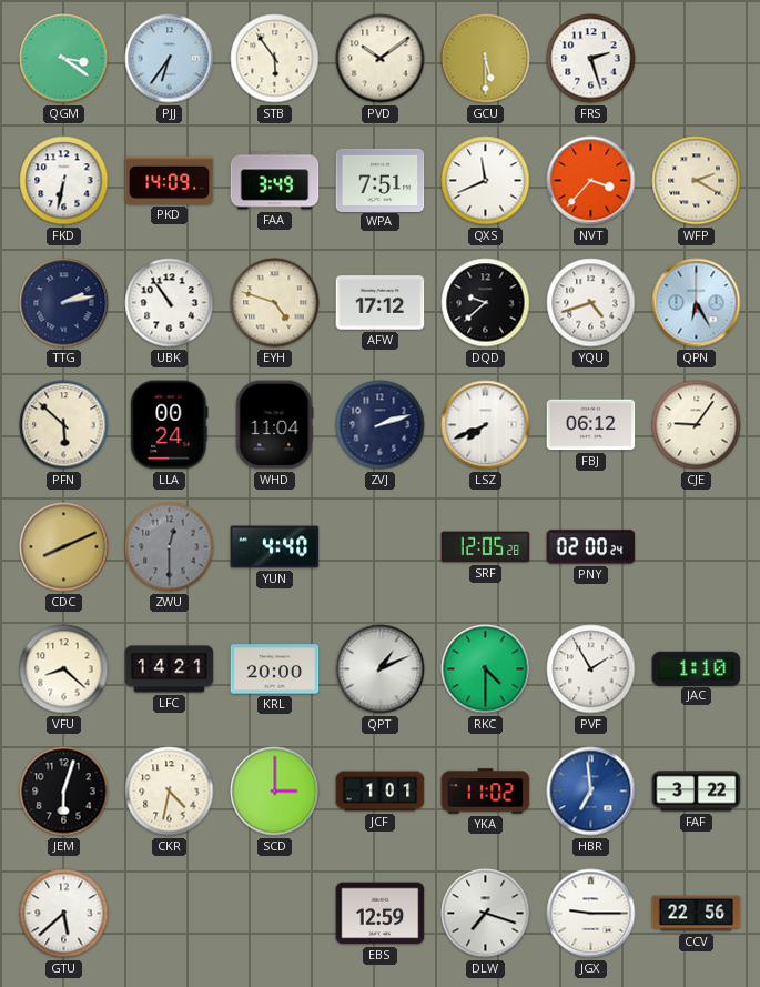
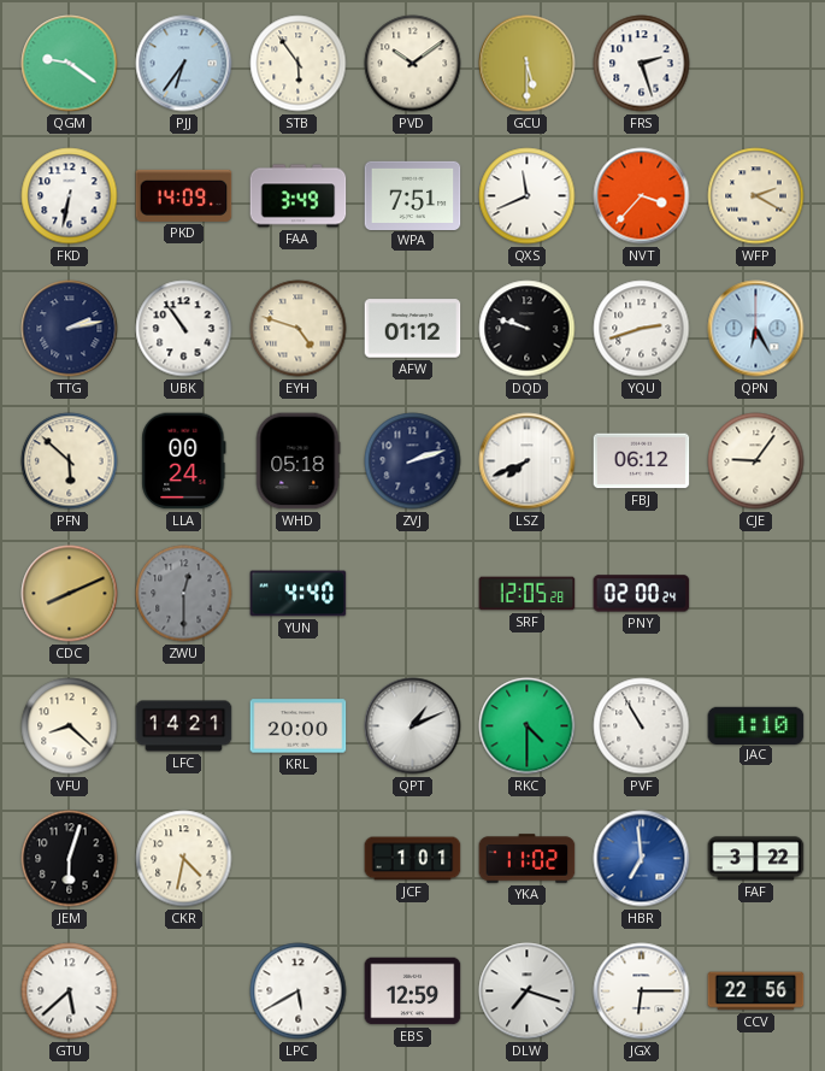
QGM: 3:21 -> 9:21
AFW: 17:12 -> 01:12
DQD: 9:38 -> 9:48
YQU: 4:42 -> 2:42
WHD: 11:04 -> 05:18
PVF: 1:55 -> 10:55
SCD: 3:00 -> none
LPC: none -> 5:40
JGX: 9:15 -> 6:15
